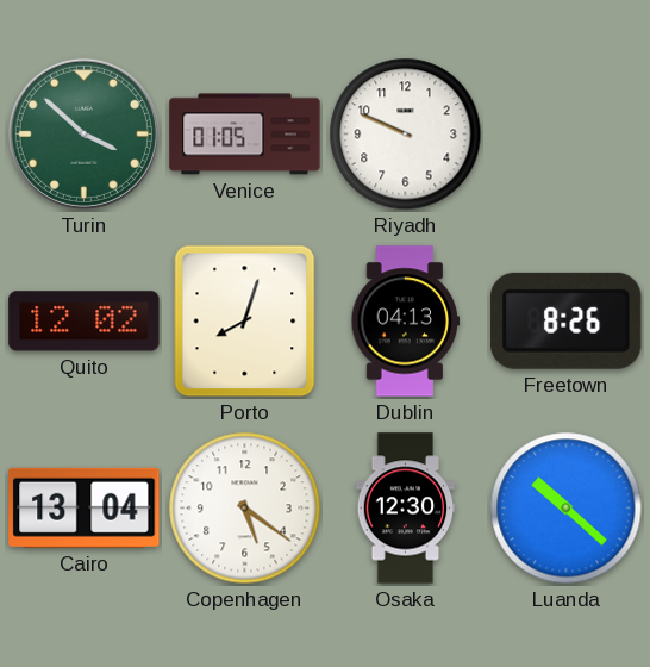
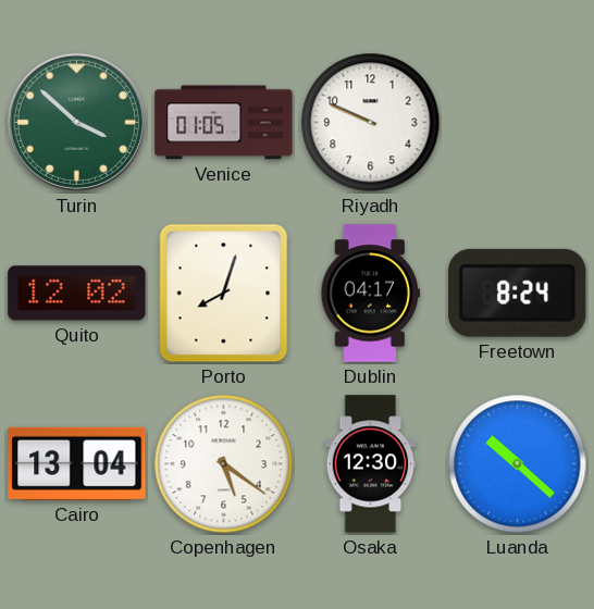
Dublin: 04:13 -> 04:17
Freetown: 8:26 -> 8:24
